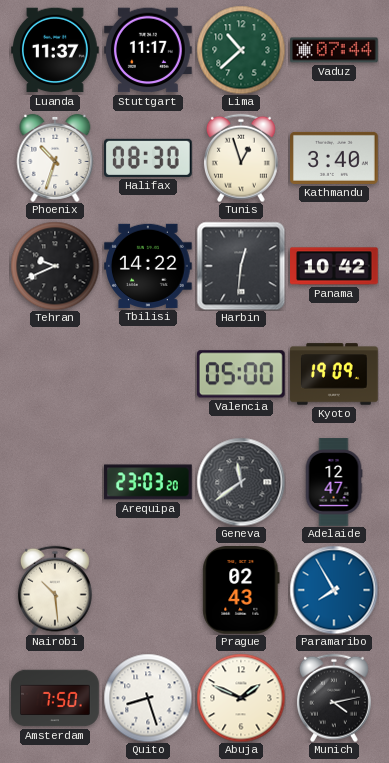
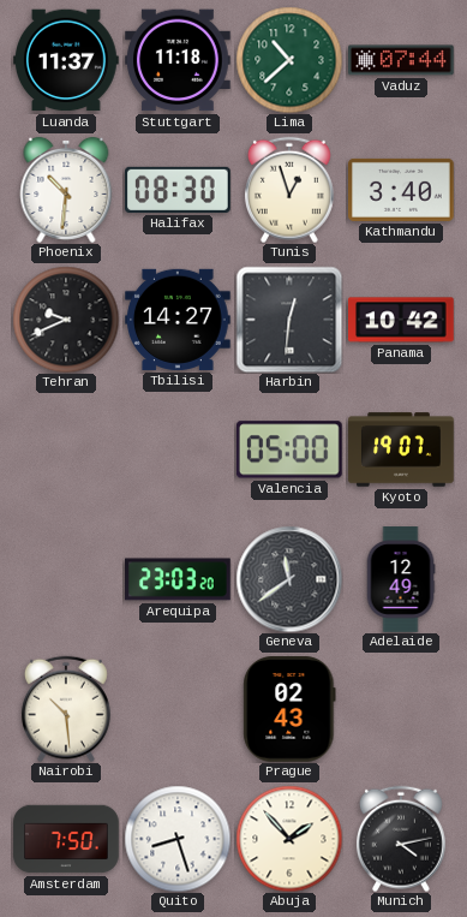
Stuttgart: 11:17 -> 11:18
Phoenix: 10:33 -> 10:31
Tbilisi: 14:22 -> 14:27
Kyoto: 19:09 -> 19:07
Adelaide: 12:47 -> 12:49
Paramaribo: 7:55 -> none
Abuja: 1:49 -> 1:53
